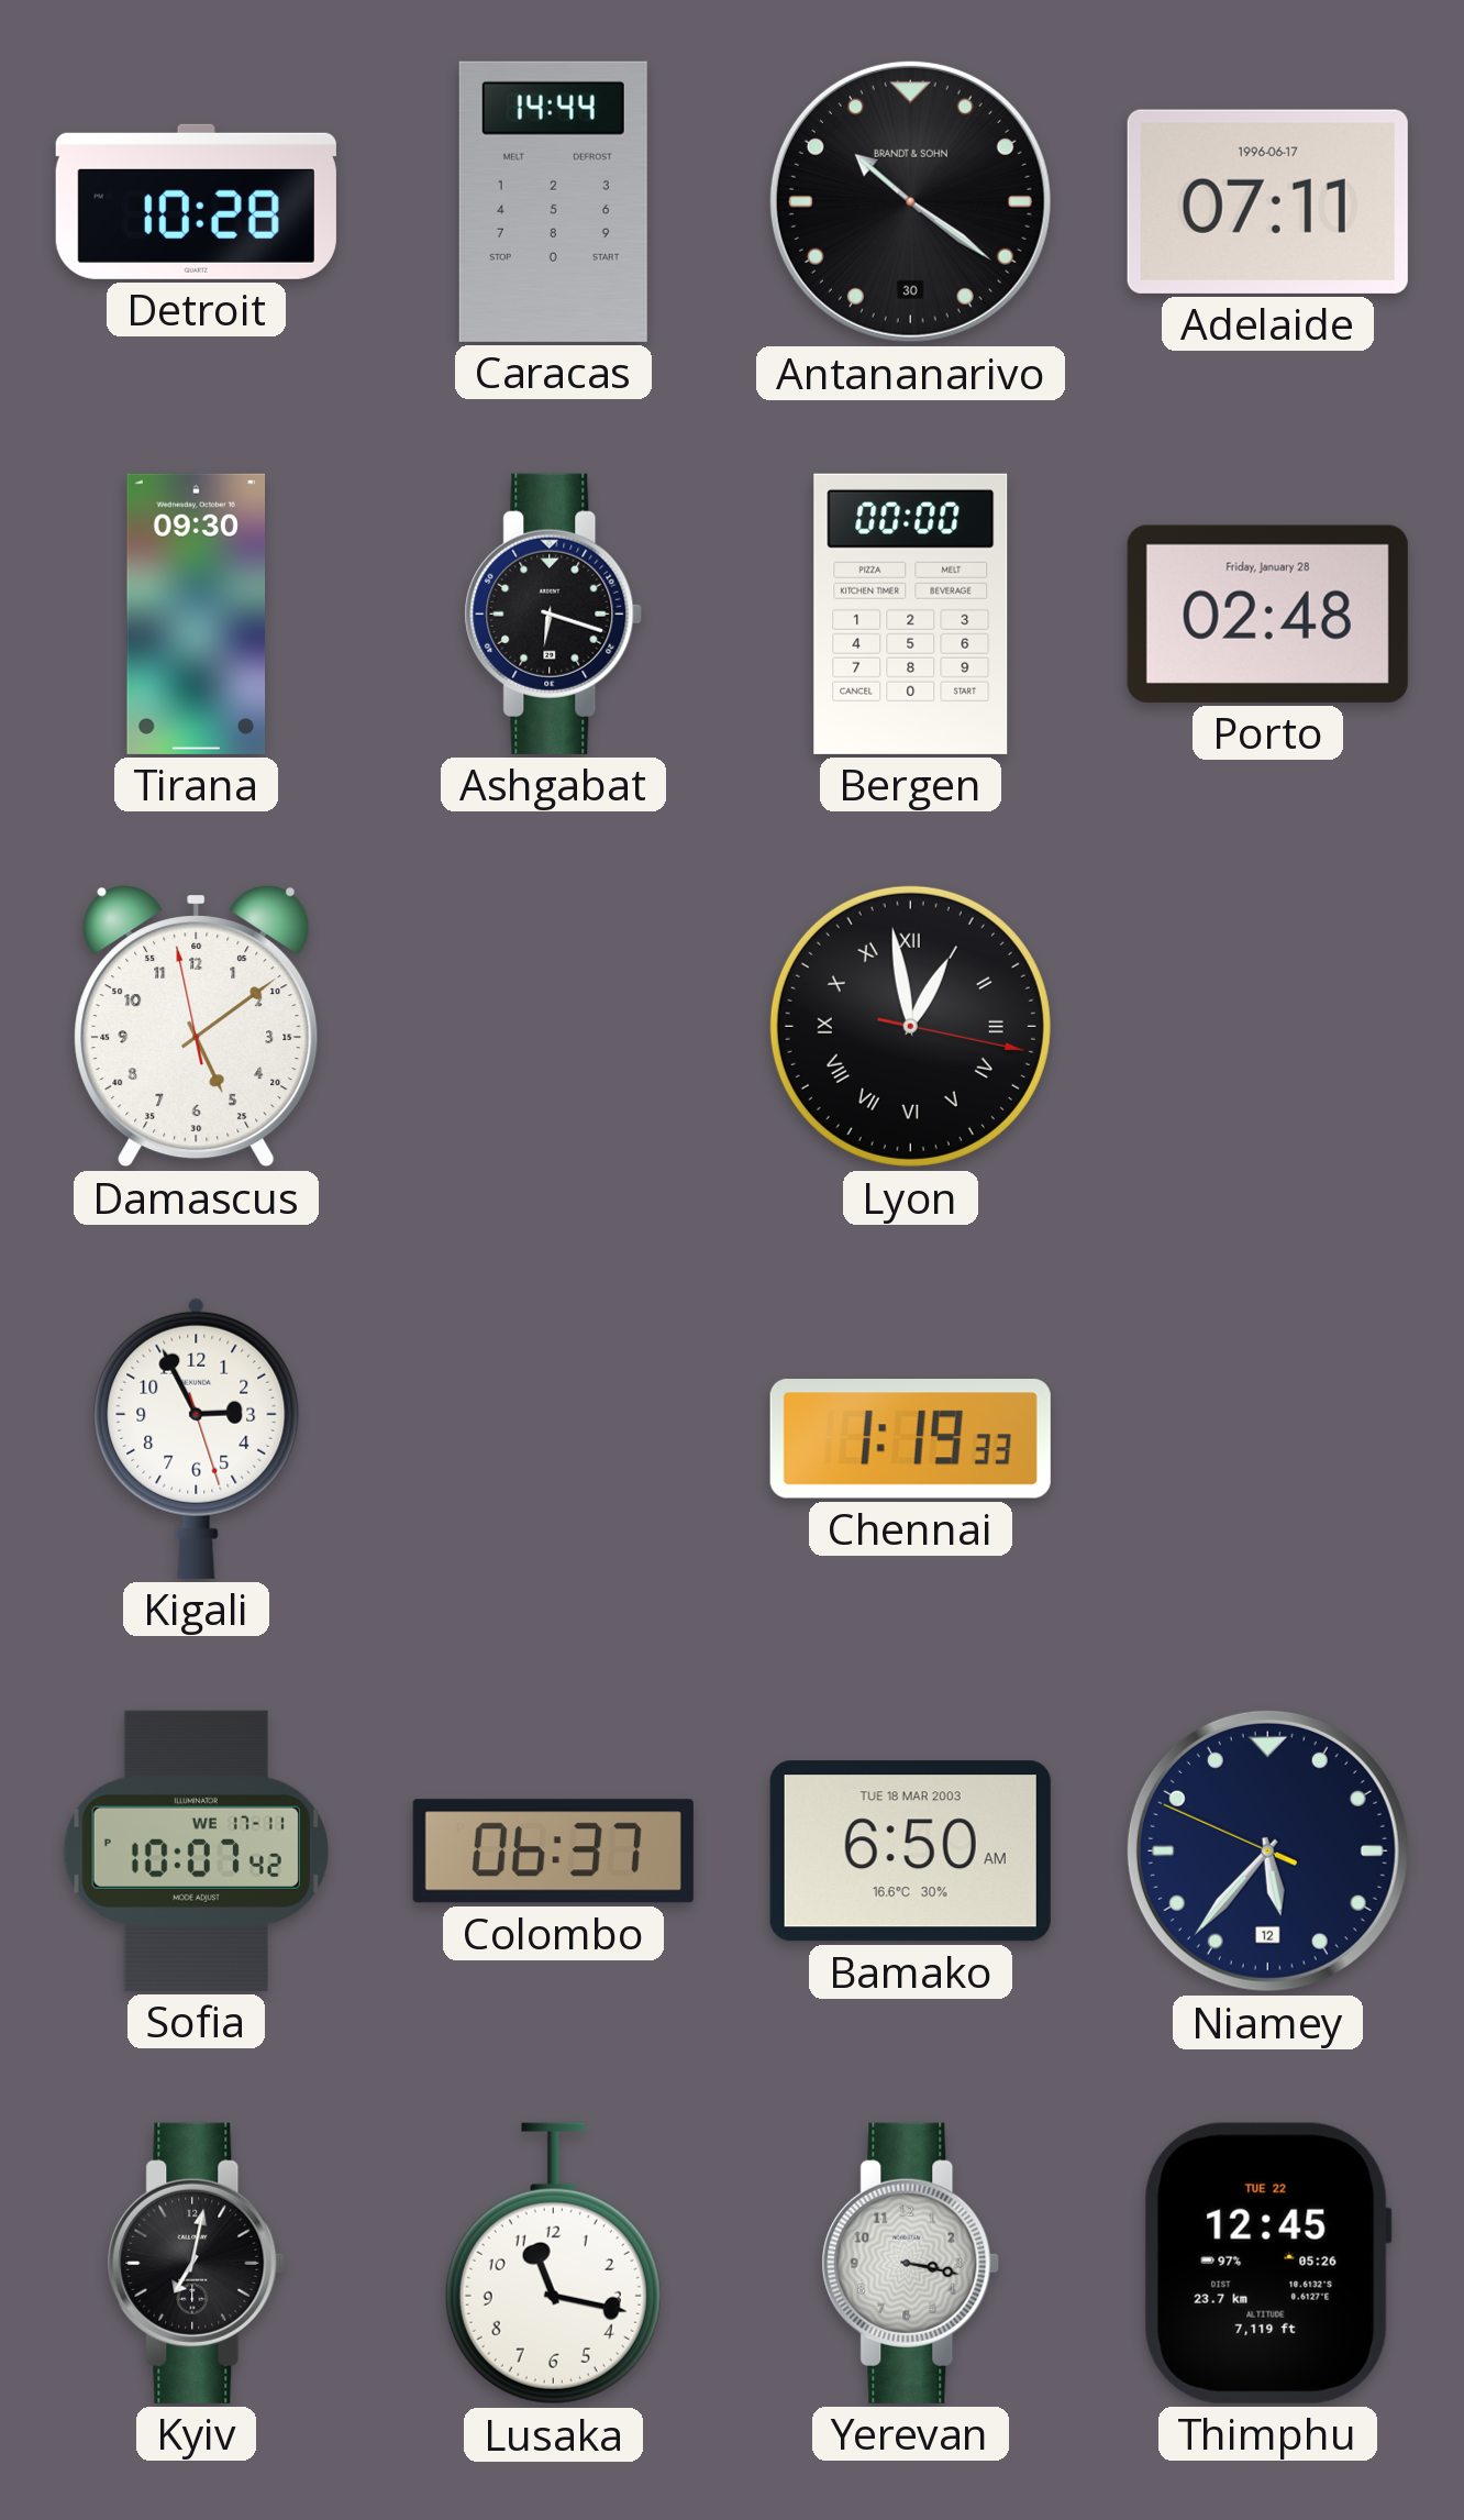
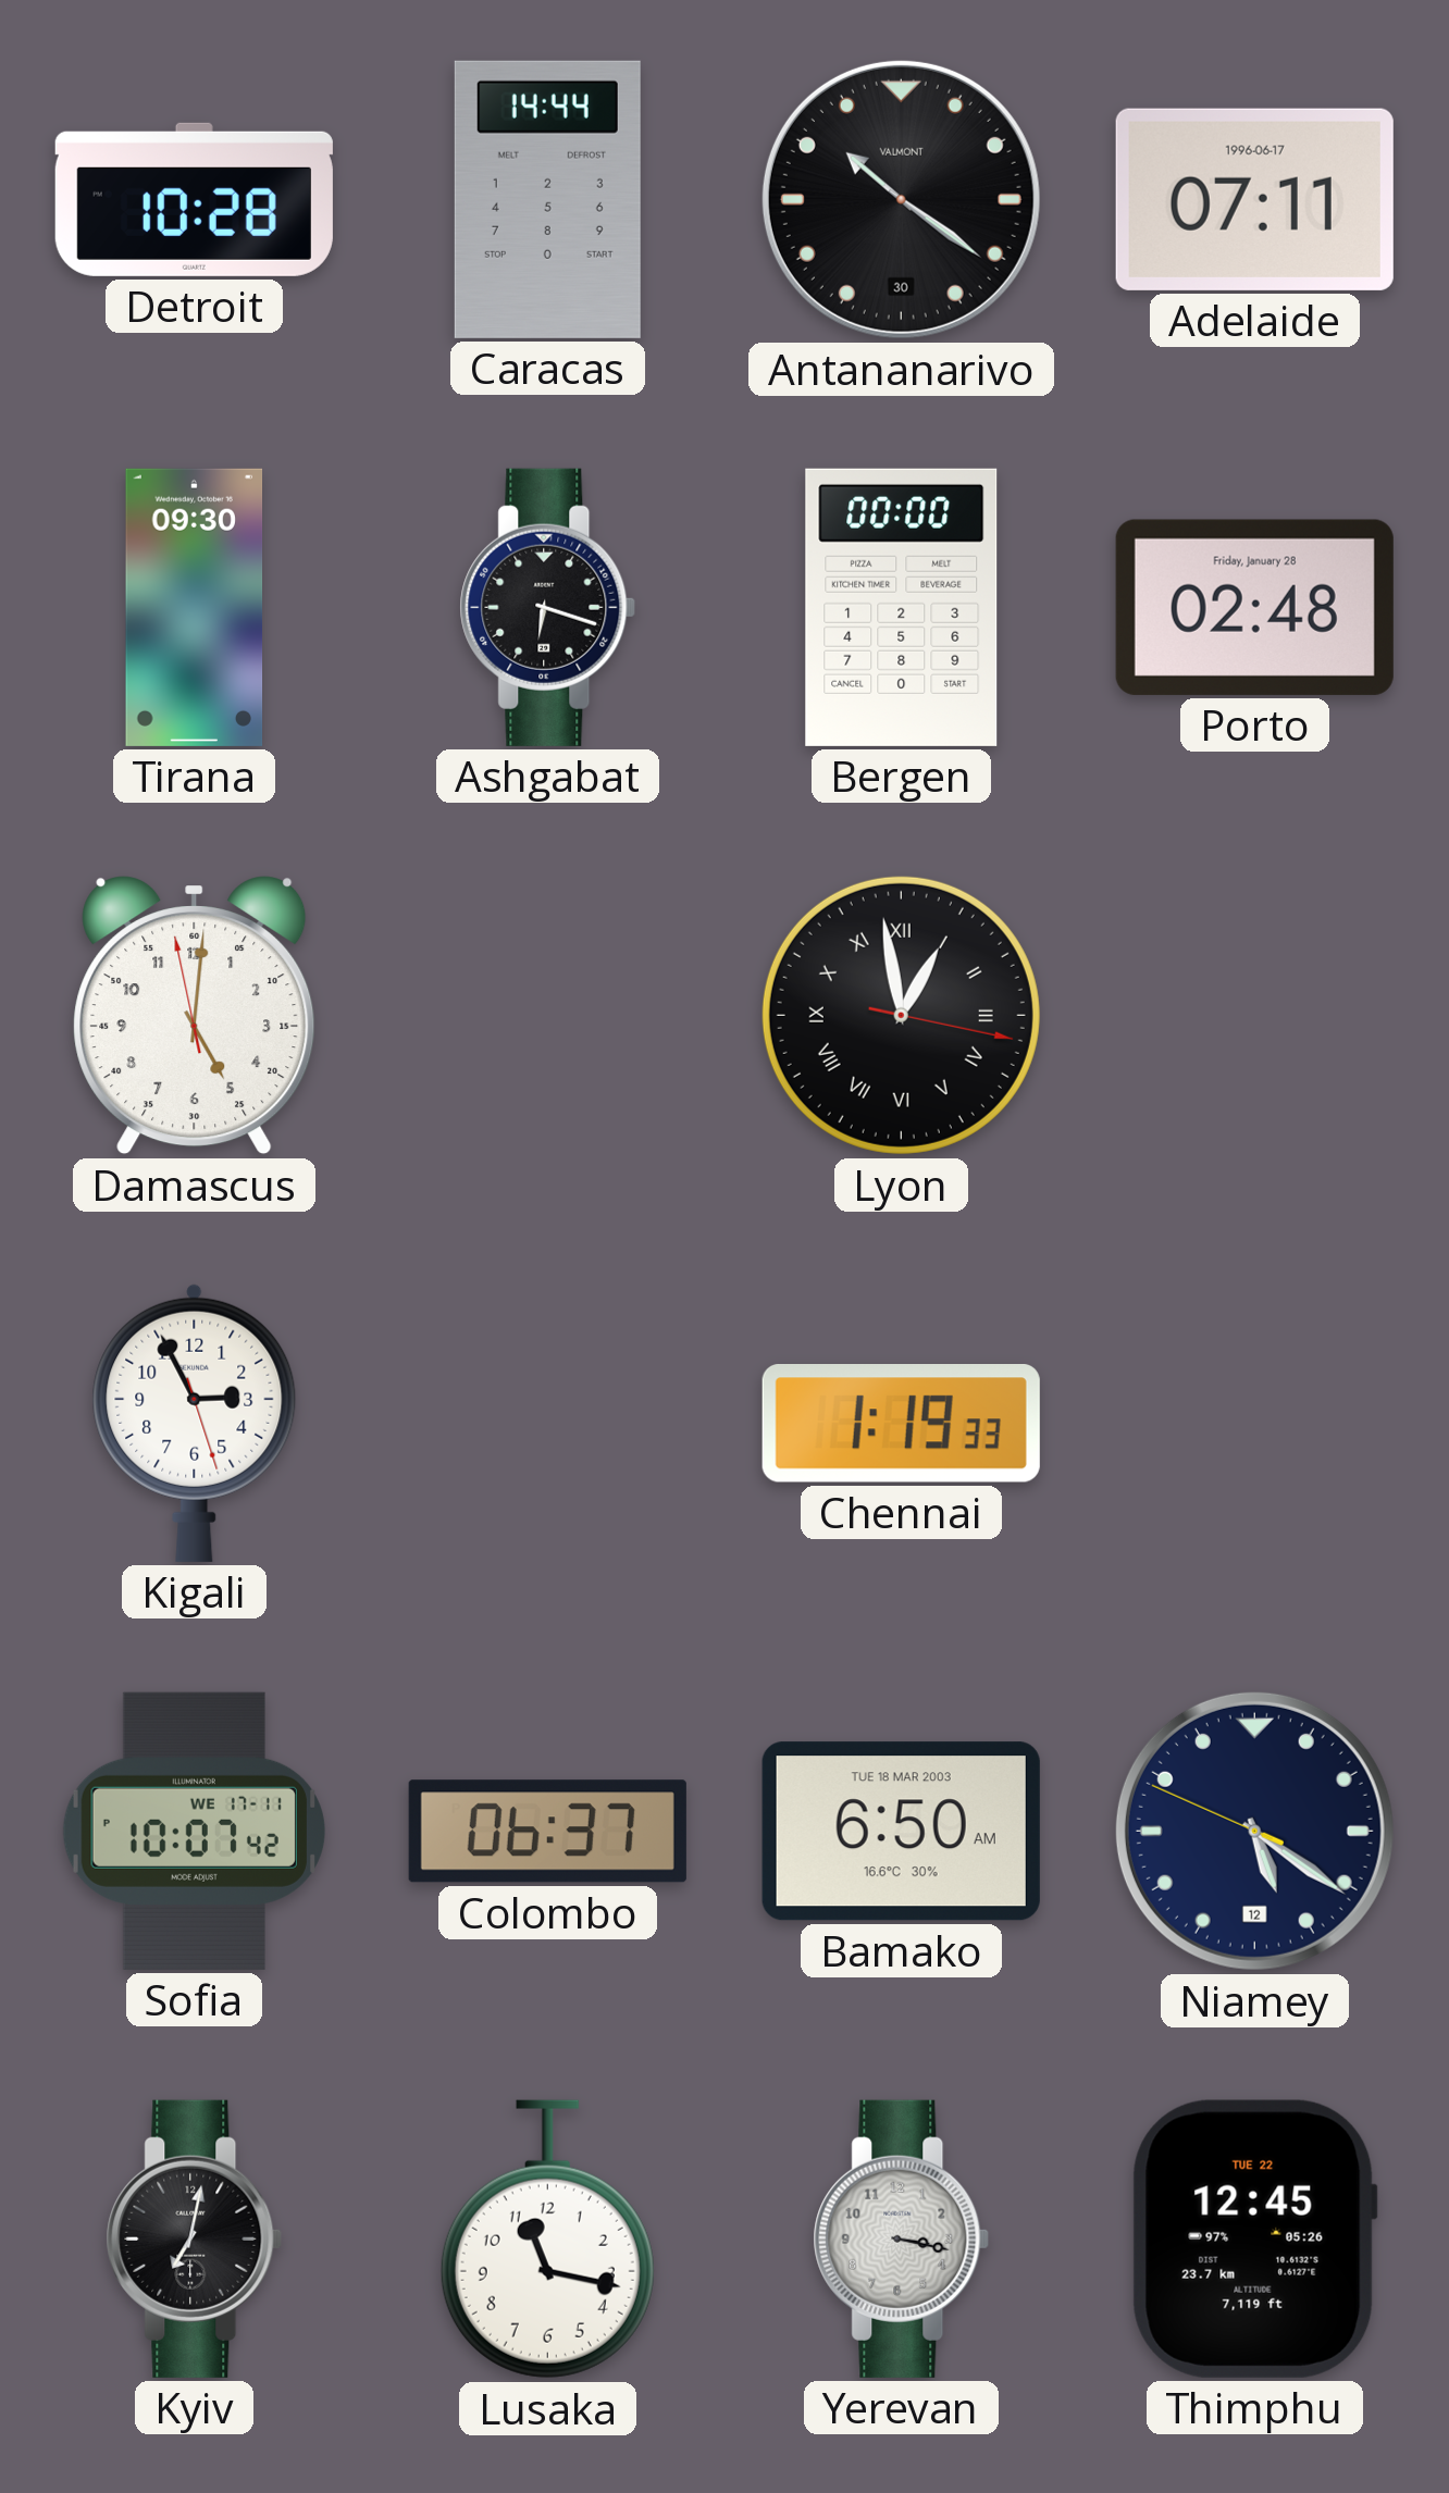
Antananarivo brand: BRANDT & SOHN -> VALMONT
Damascus: 5:08 -> 5:00
Niamey: 5:36 -> 5:20
